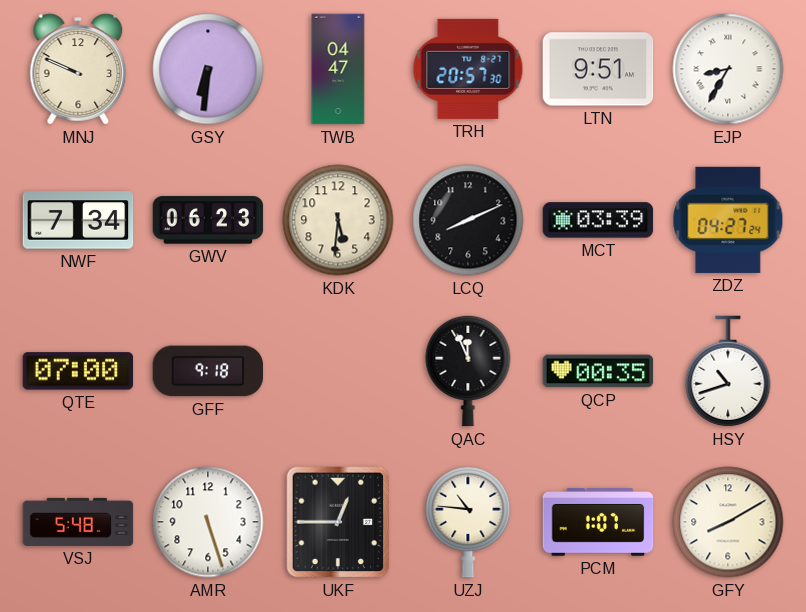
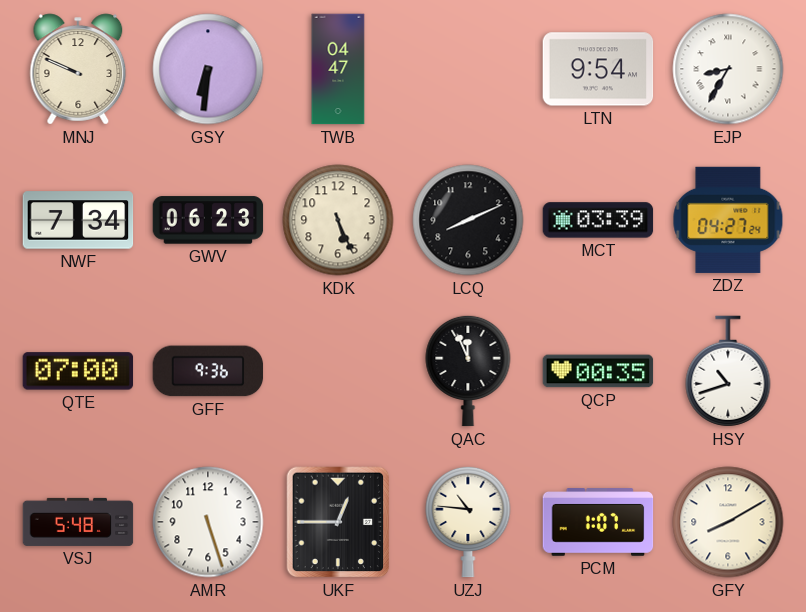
TRH: 20:57 -> none
LTN: 9:51 -> 9:54
KDK: 5:31 -> 5:26
GFF: 9:18 -> 9:36
